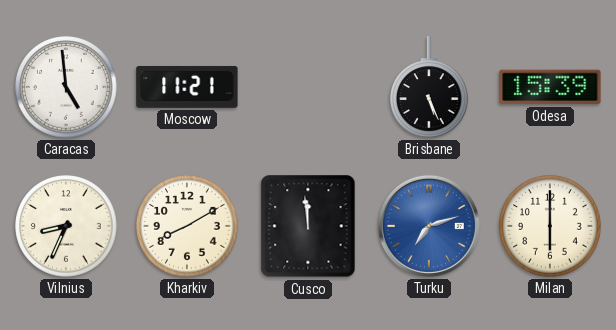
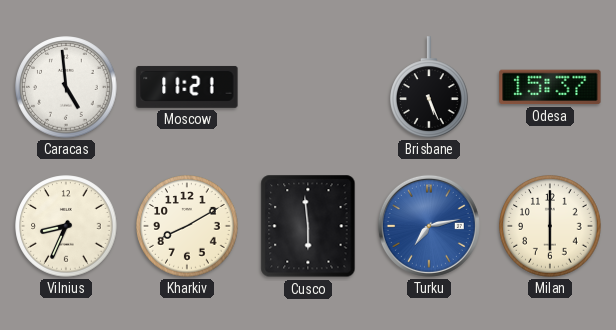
Odesa: 15:39 -> 15:37
Cusco: 11:59 -> 5:59
Turku: 7:12 -> 7:13
